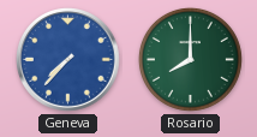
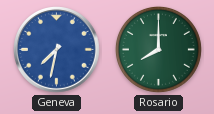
Geneva: 7:37 -> 7:32
